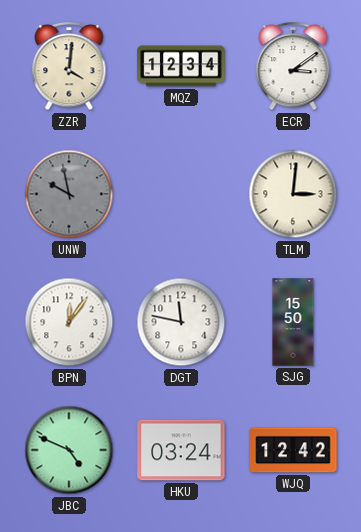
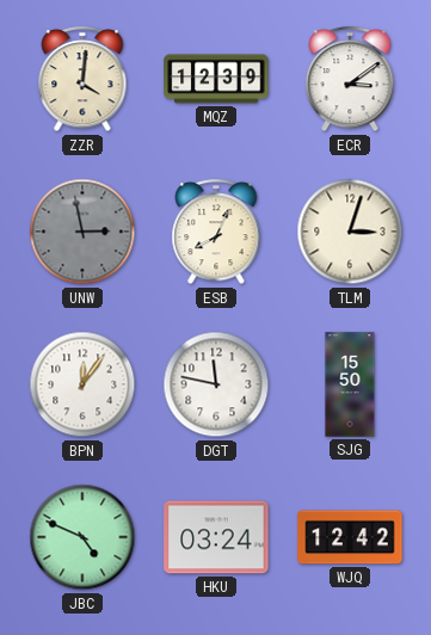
MQZ: 12:34 -> 12:39
UNW: 9:58 -> 2:58
ESB: none -> 8:04
TLM: 3:01 -> 3:03
